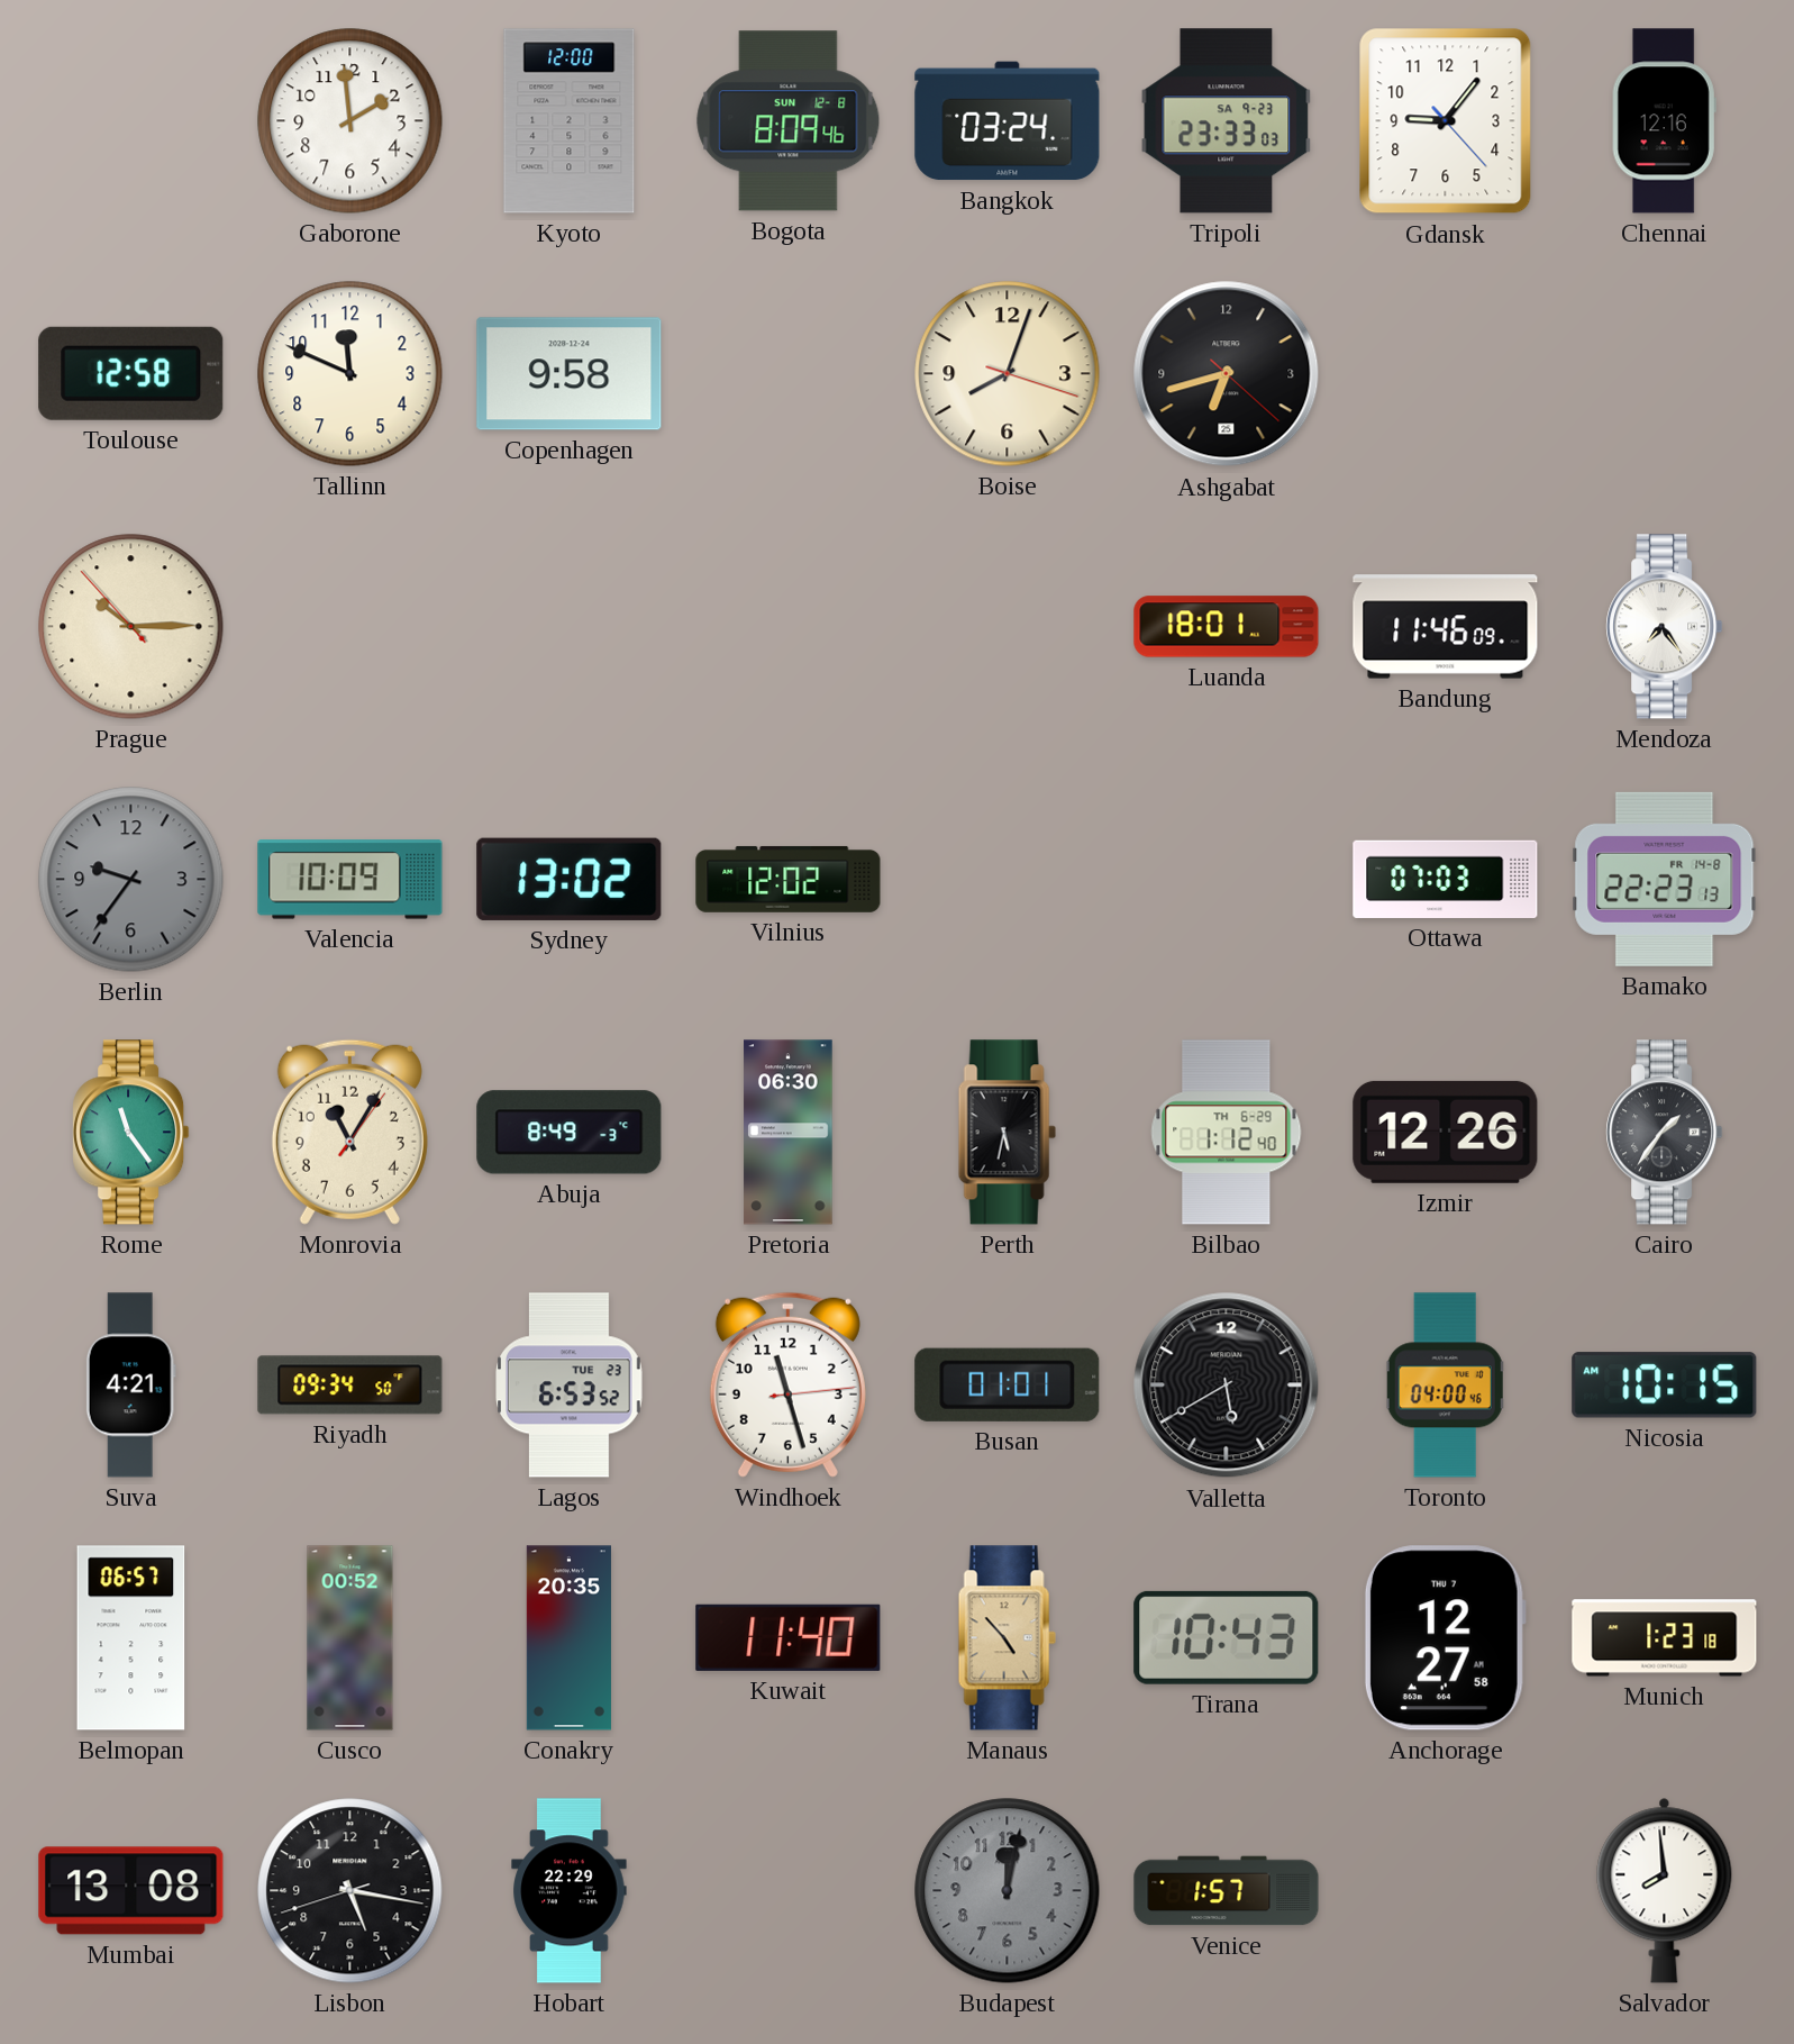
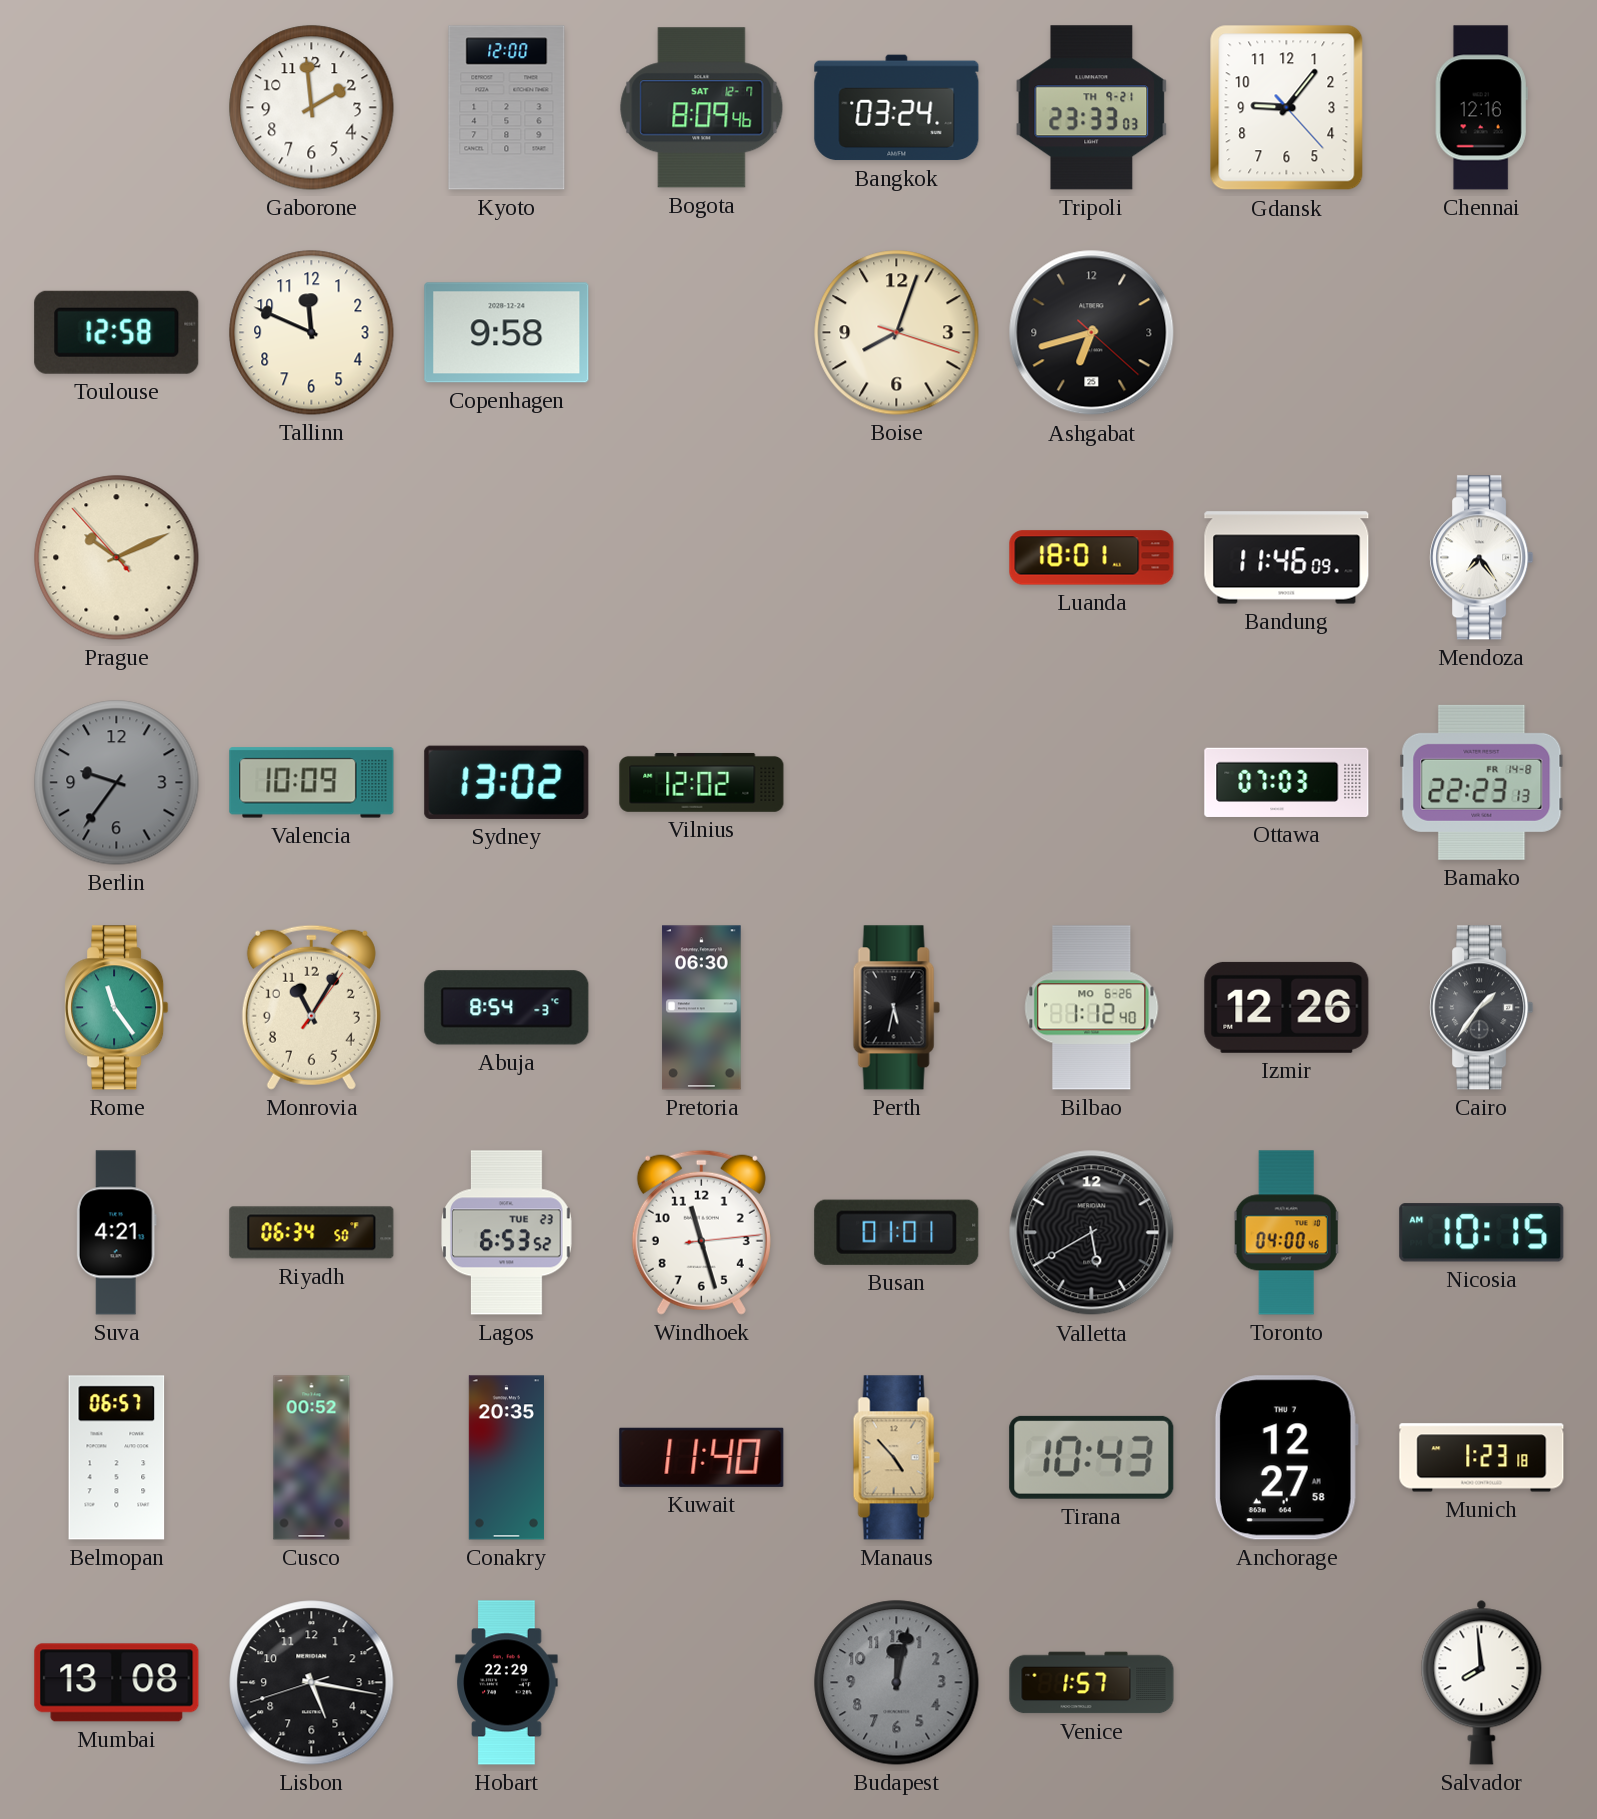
Bogota date: SUN 12-8 -> SAT 12-7
Tripoli date: SA 9-23 -> TH 9-21
Prague: 10:14 -> 10:10
Abuja: 8:49 -> 8:54
Bilbao date: TH 6-29 -> MO 6-26
Riyadh: 09:34 -> 06:34
